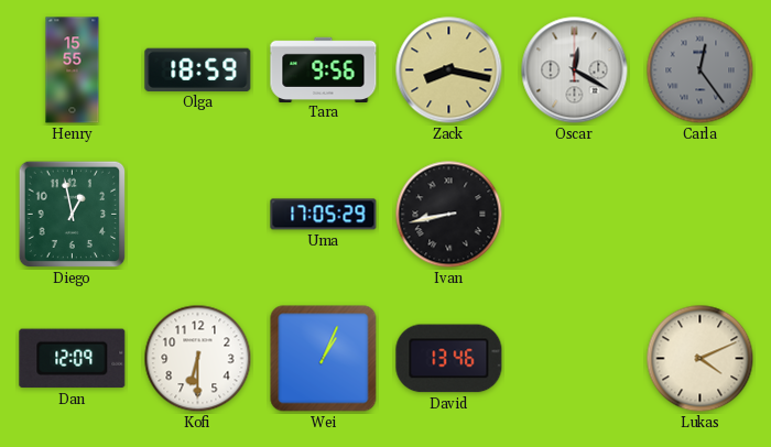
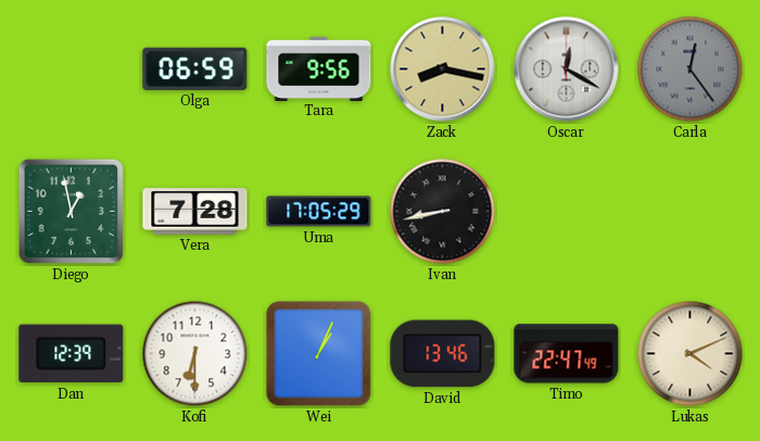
Henry: 15:55 -> none
Olga: 18:59 -> 06:59
Vera: none -> 7:28
Dan: 12:09 -> 12:39
Timo: none -> 22:47
